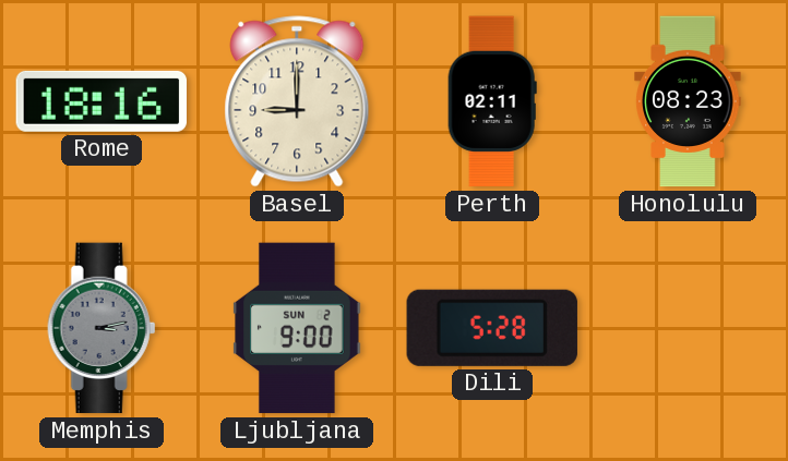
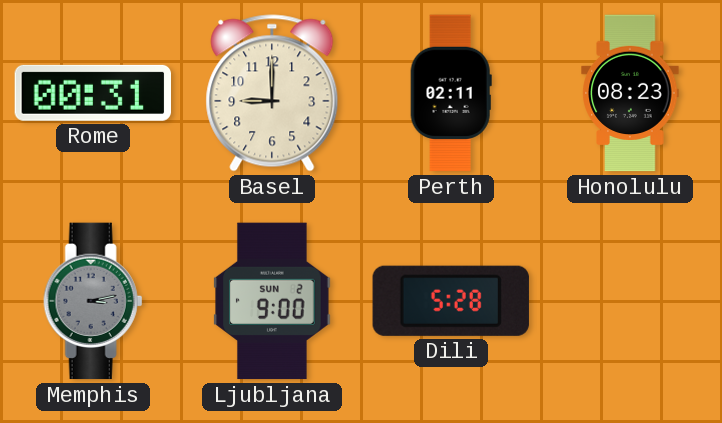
Rome: 18:16 -> 00:31
